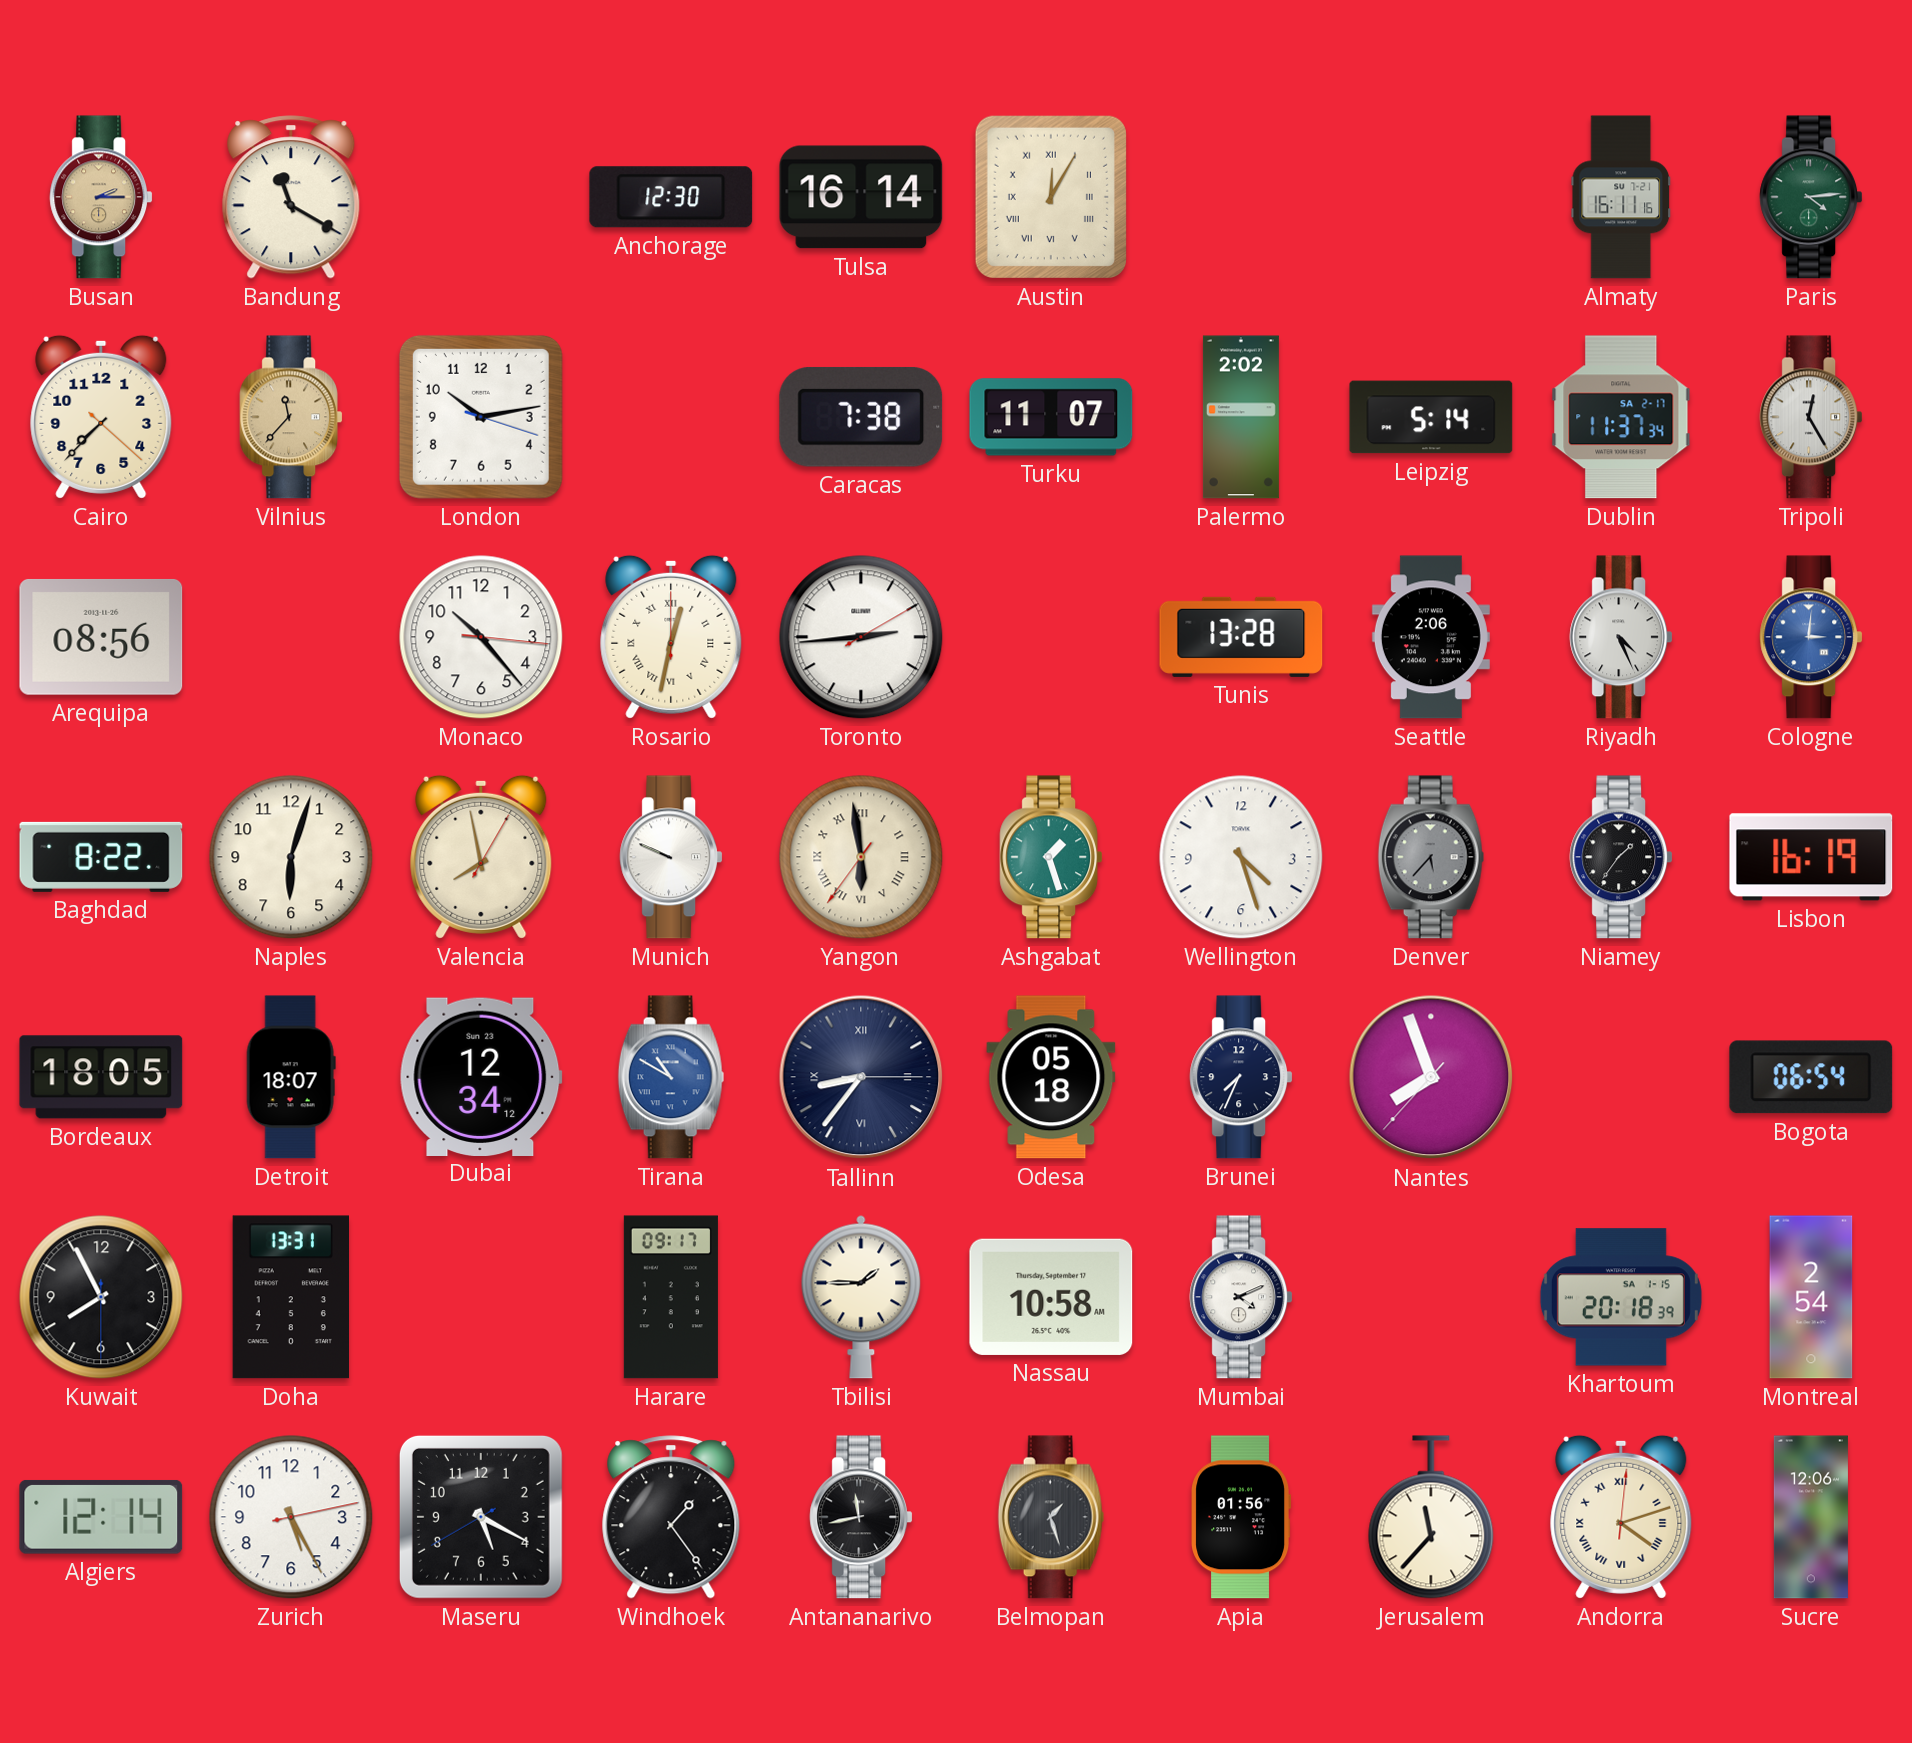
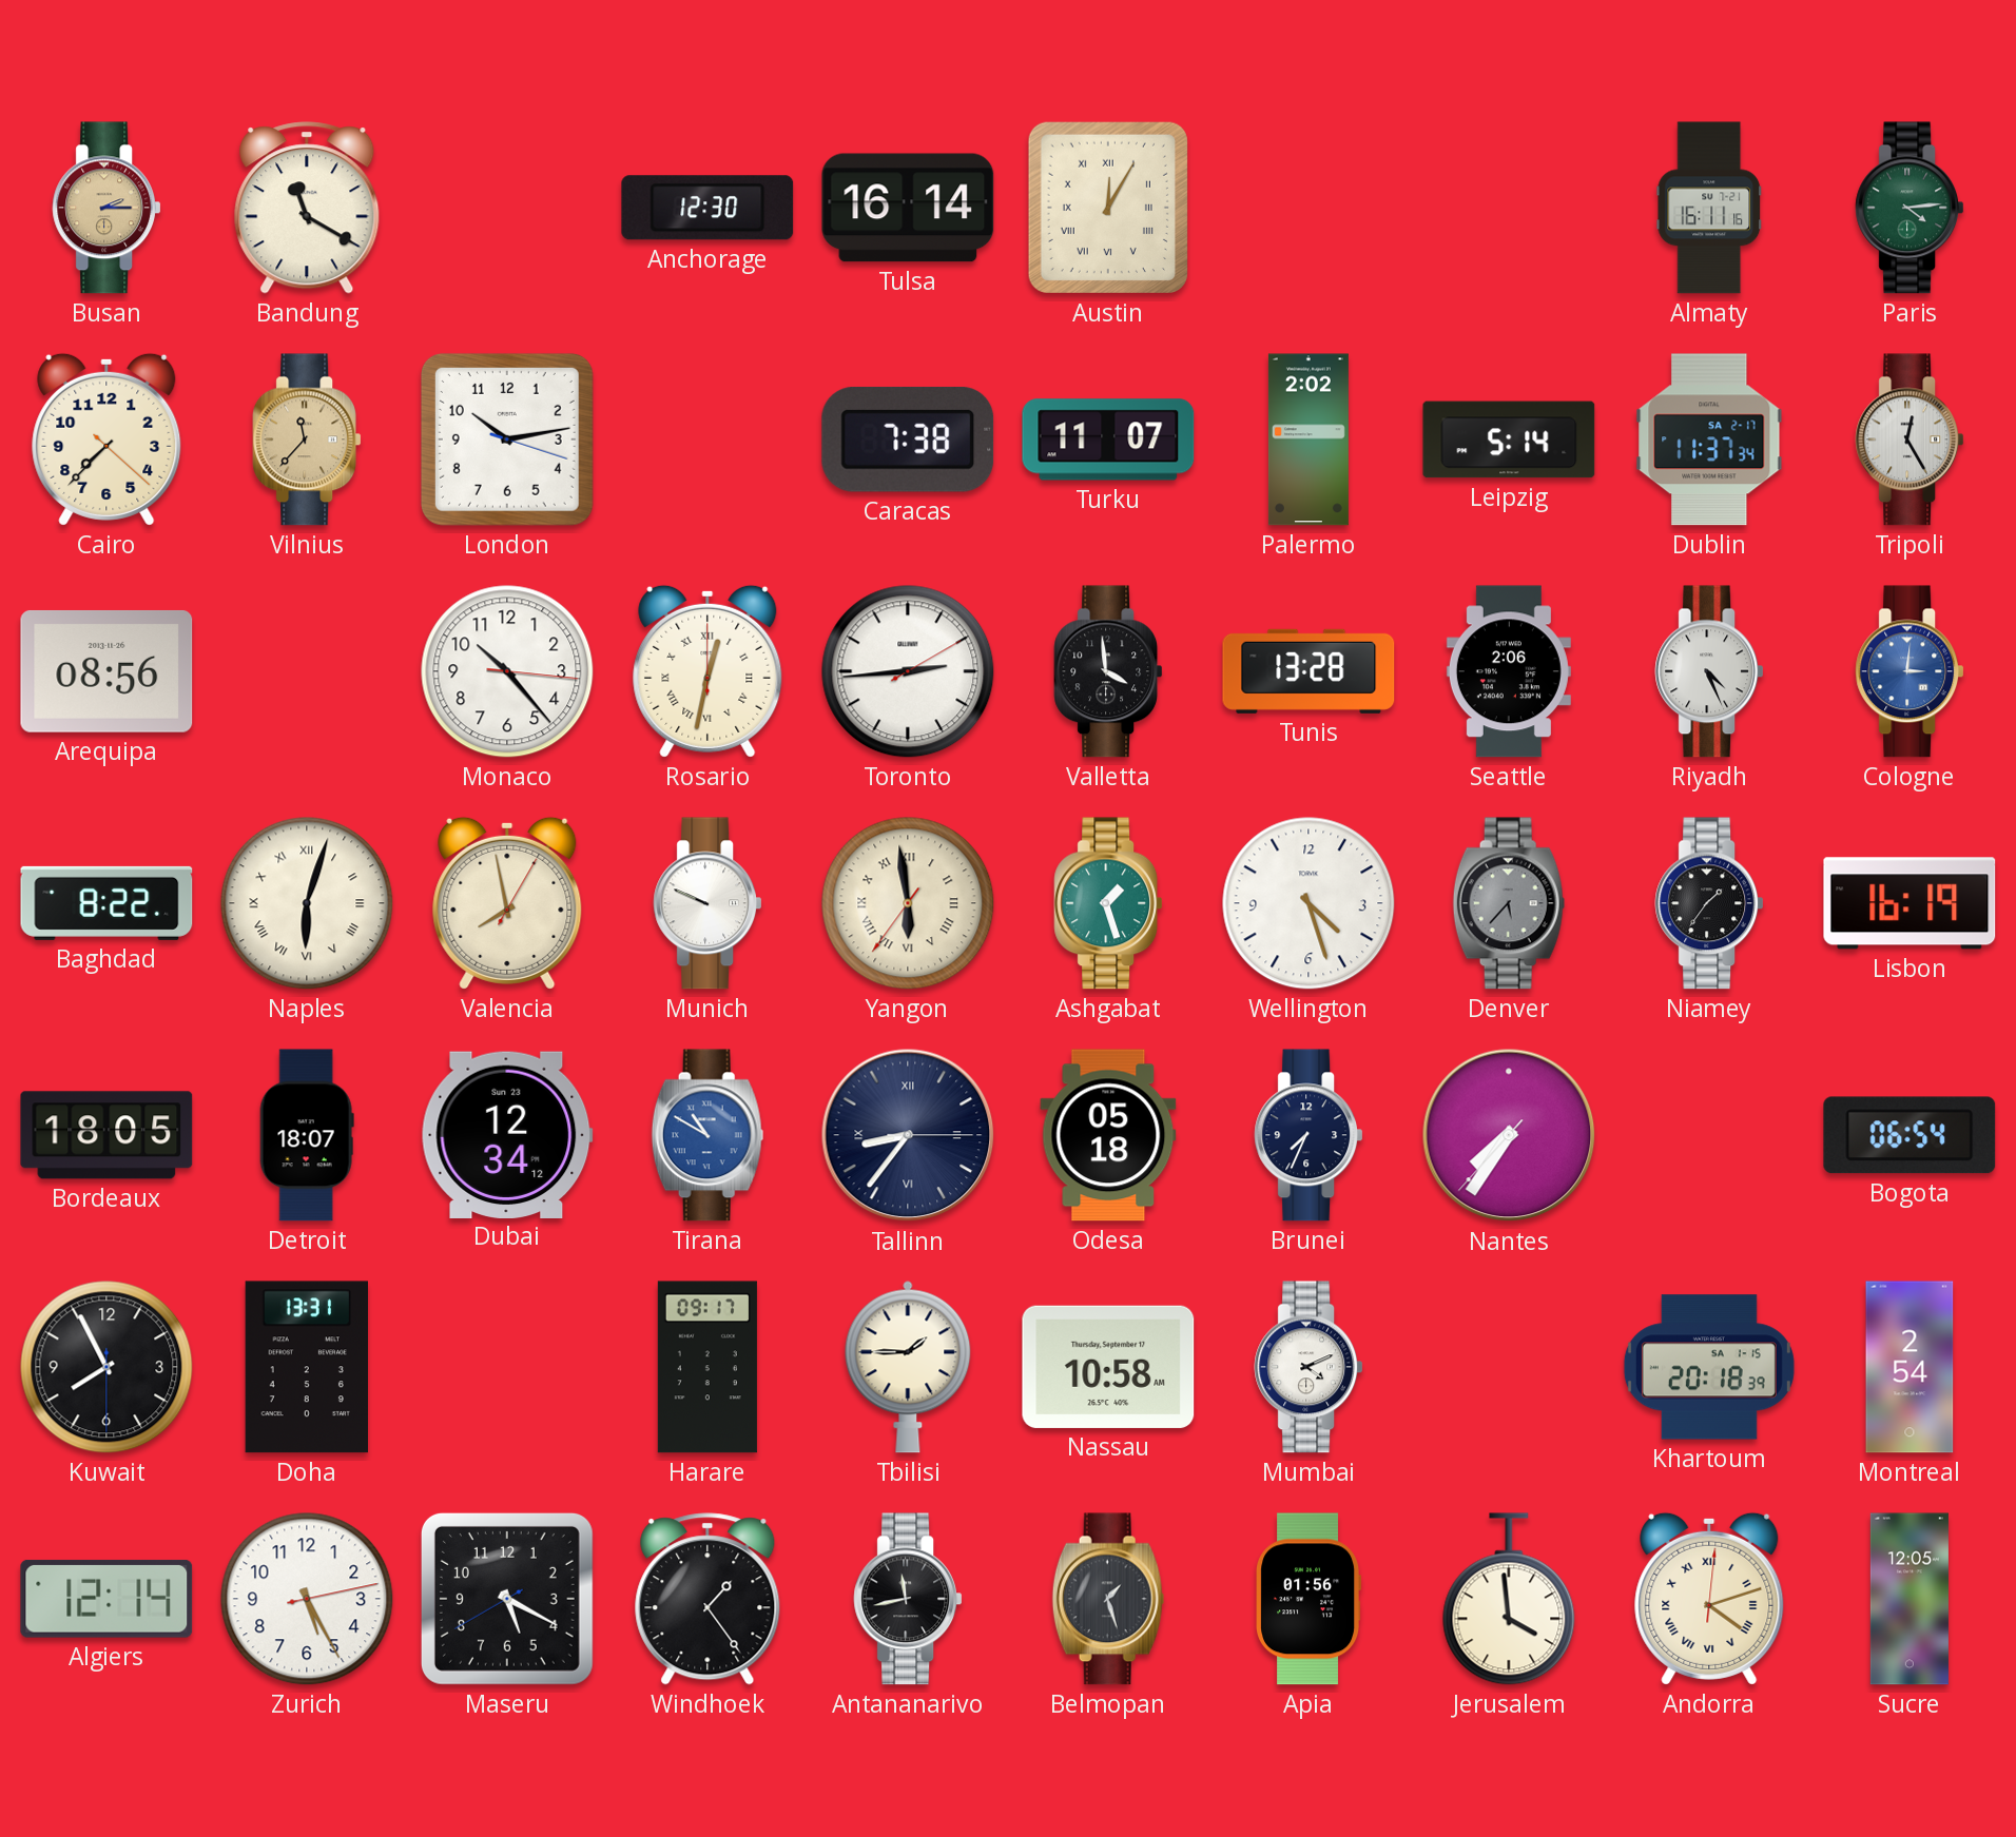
Valletta: none -> 3:59
Naples numerals: Arabic -> Roman
Nantes: 7:56 -> 7:35
Jerusalem: 11:37 -> 3:59
Sucre: 12:06 -> 12:05
